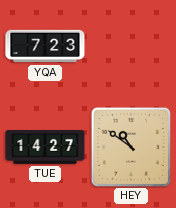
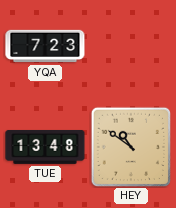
TUE: 14:27 -> 13:48
